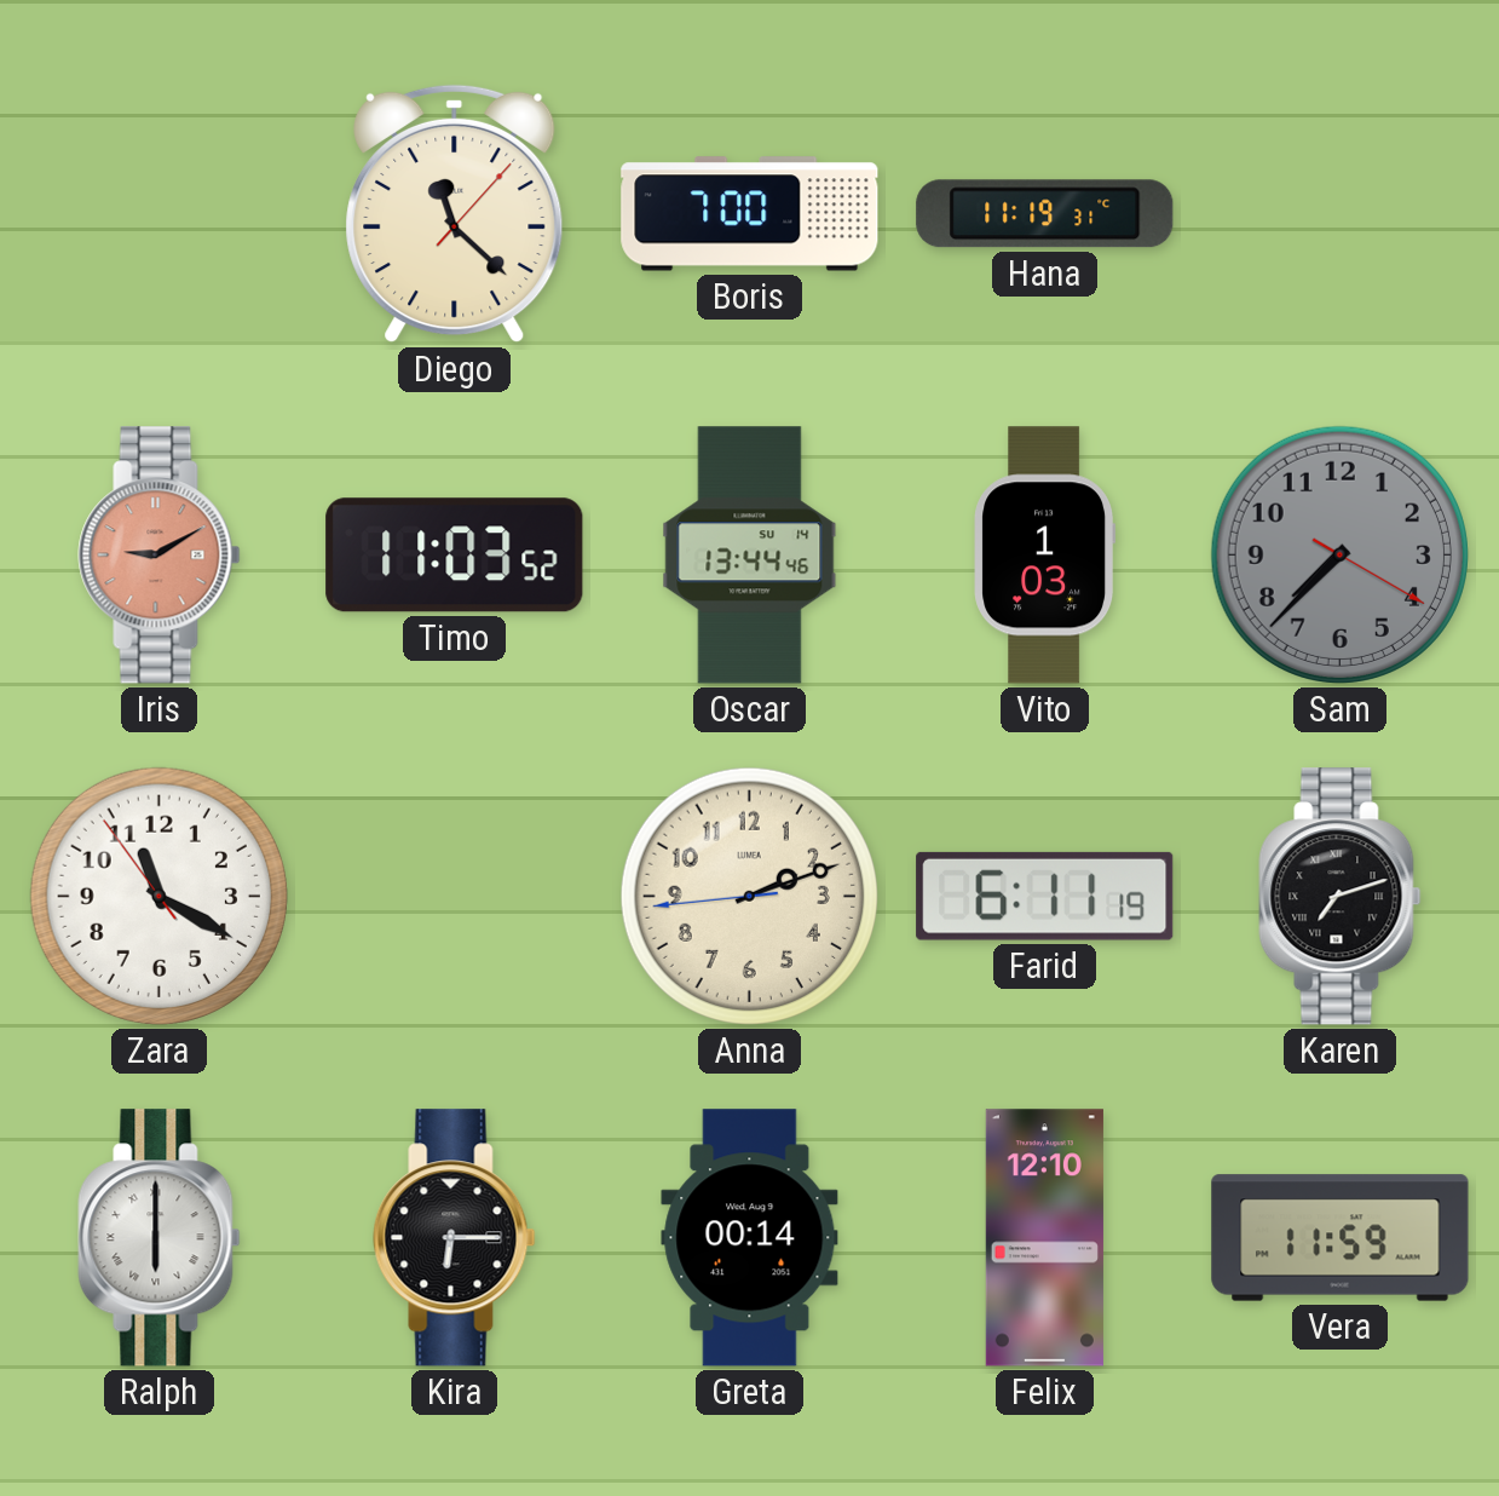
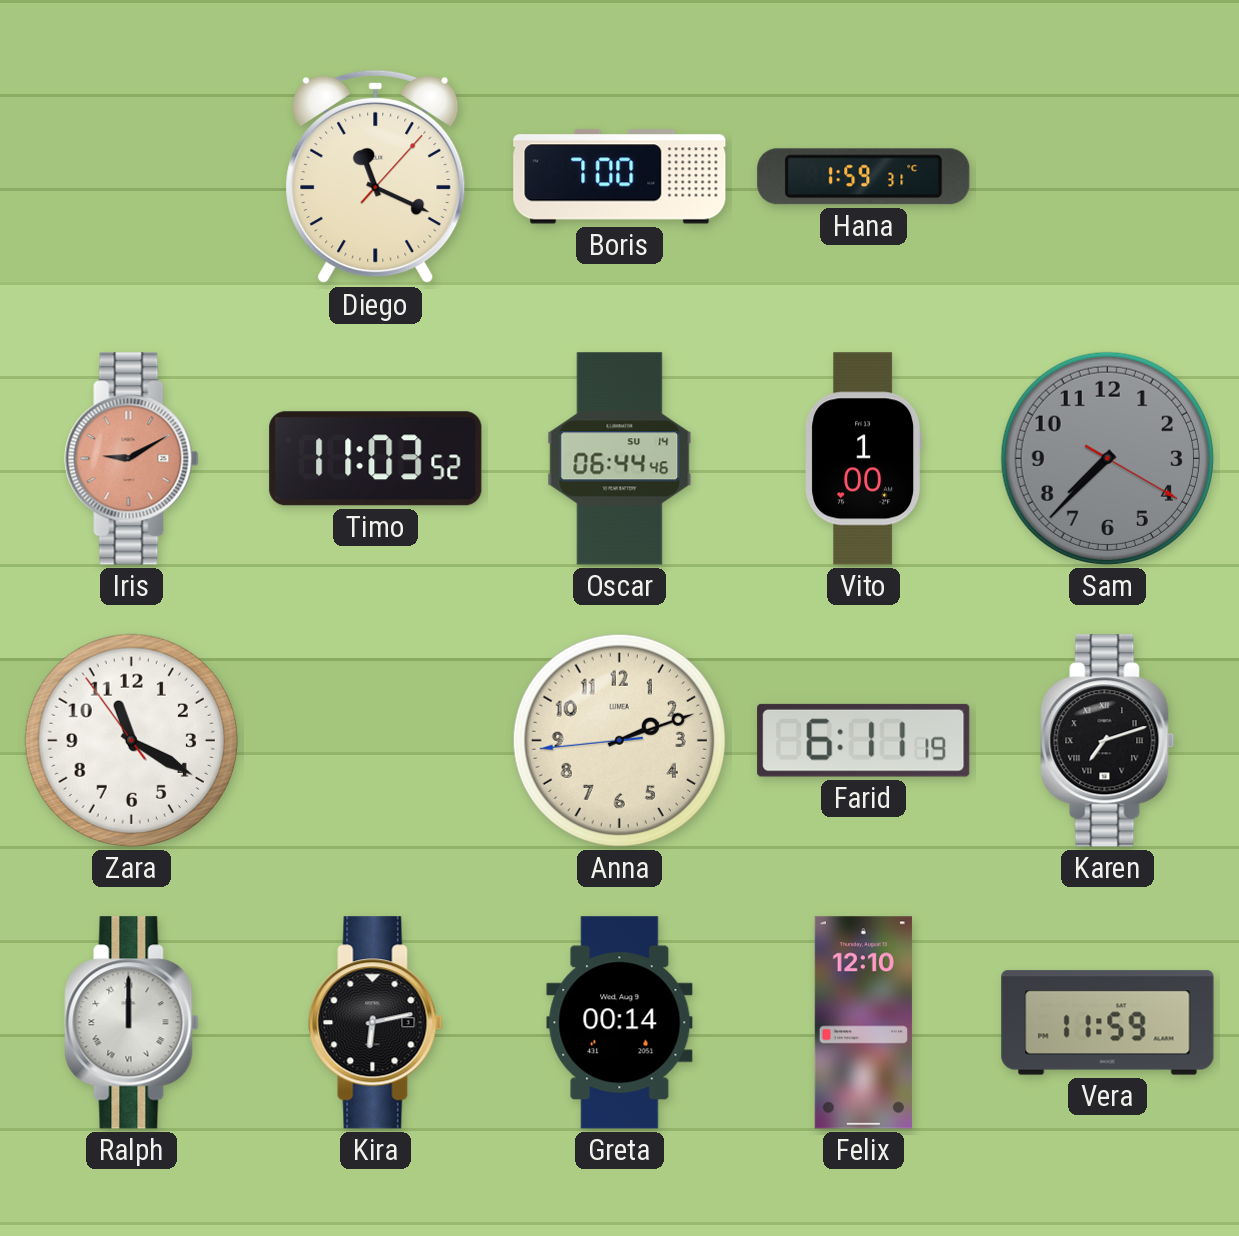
Diego: 11:22 -> 11:19
Hana: 11:19 -> 1:59
Oscar: 13:44 -> 06:44
Vito: 1:03 -> 1:00
Ralph: 6:00 -> 12:00
Kira: 6:15 -> 6:13
